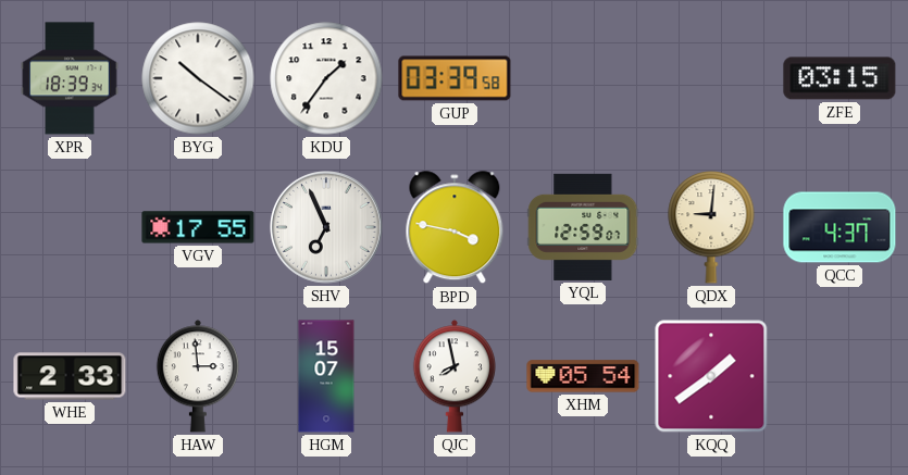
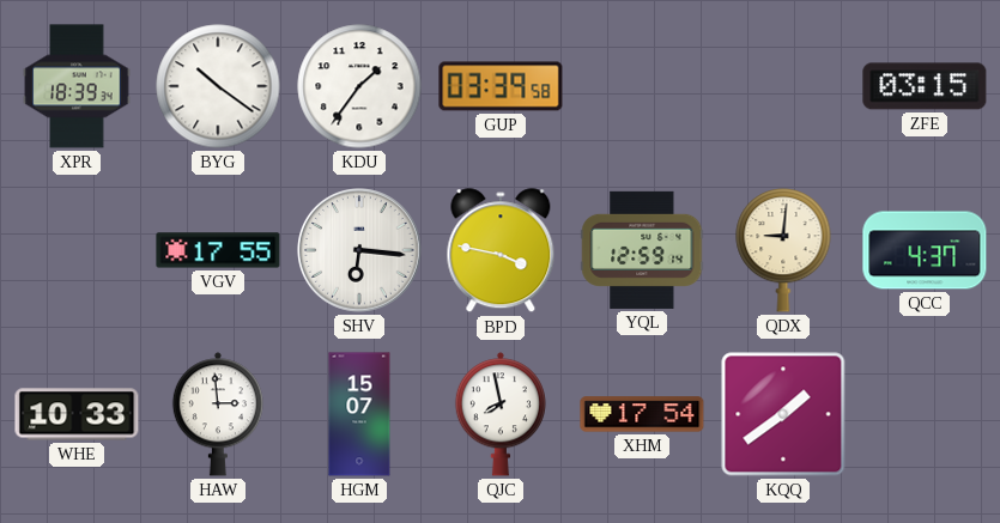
SHV: 6:56 -> 6:16
YQL: 12:59:07 -> 12:59:14
WHE: 2:33 -> 10:33
XHM: 05:54 -> 17:54
